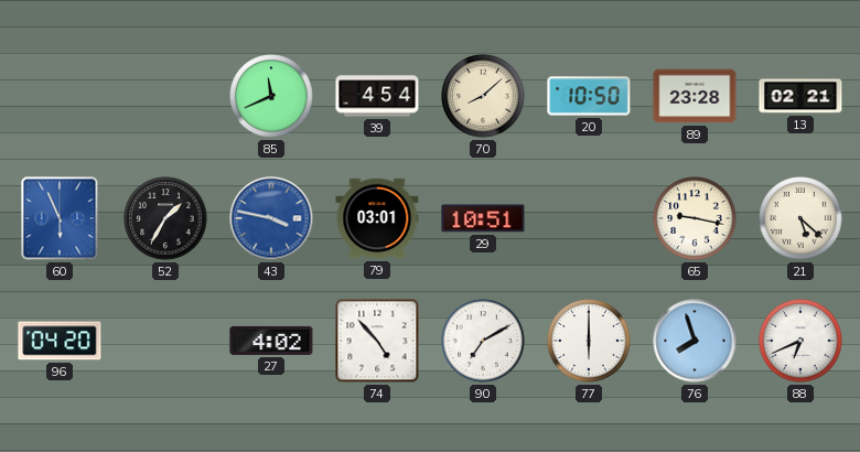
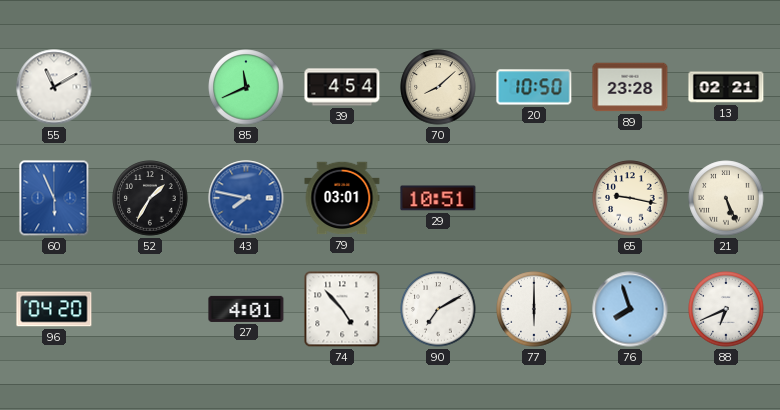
55: none -> 11:10
43: 3:47 -> 7:47
21: 5:22 -> 5:26
27: 4:02 -> 4:01
